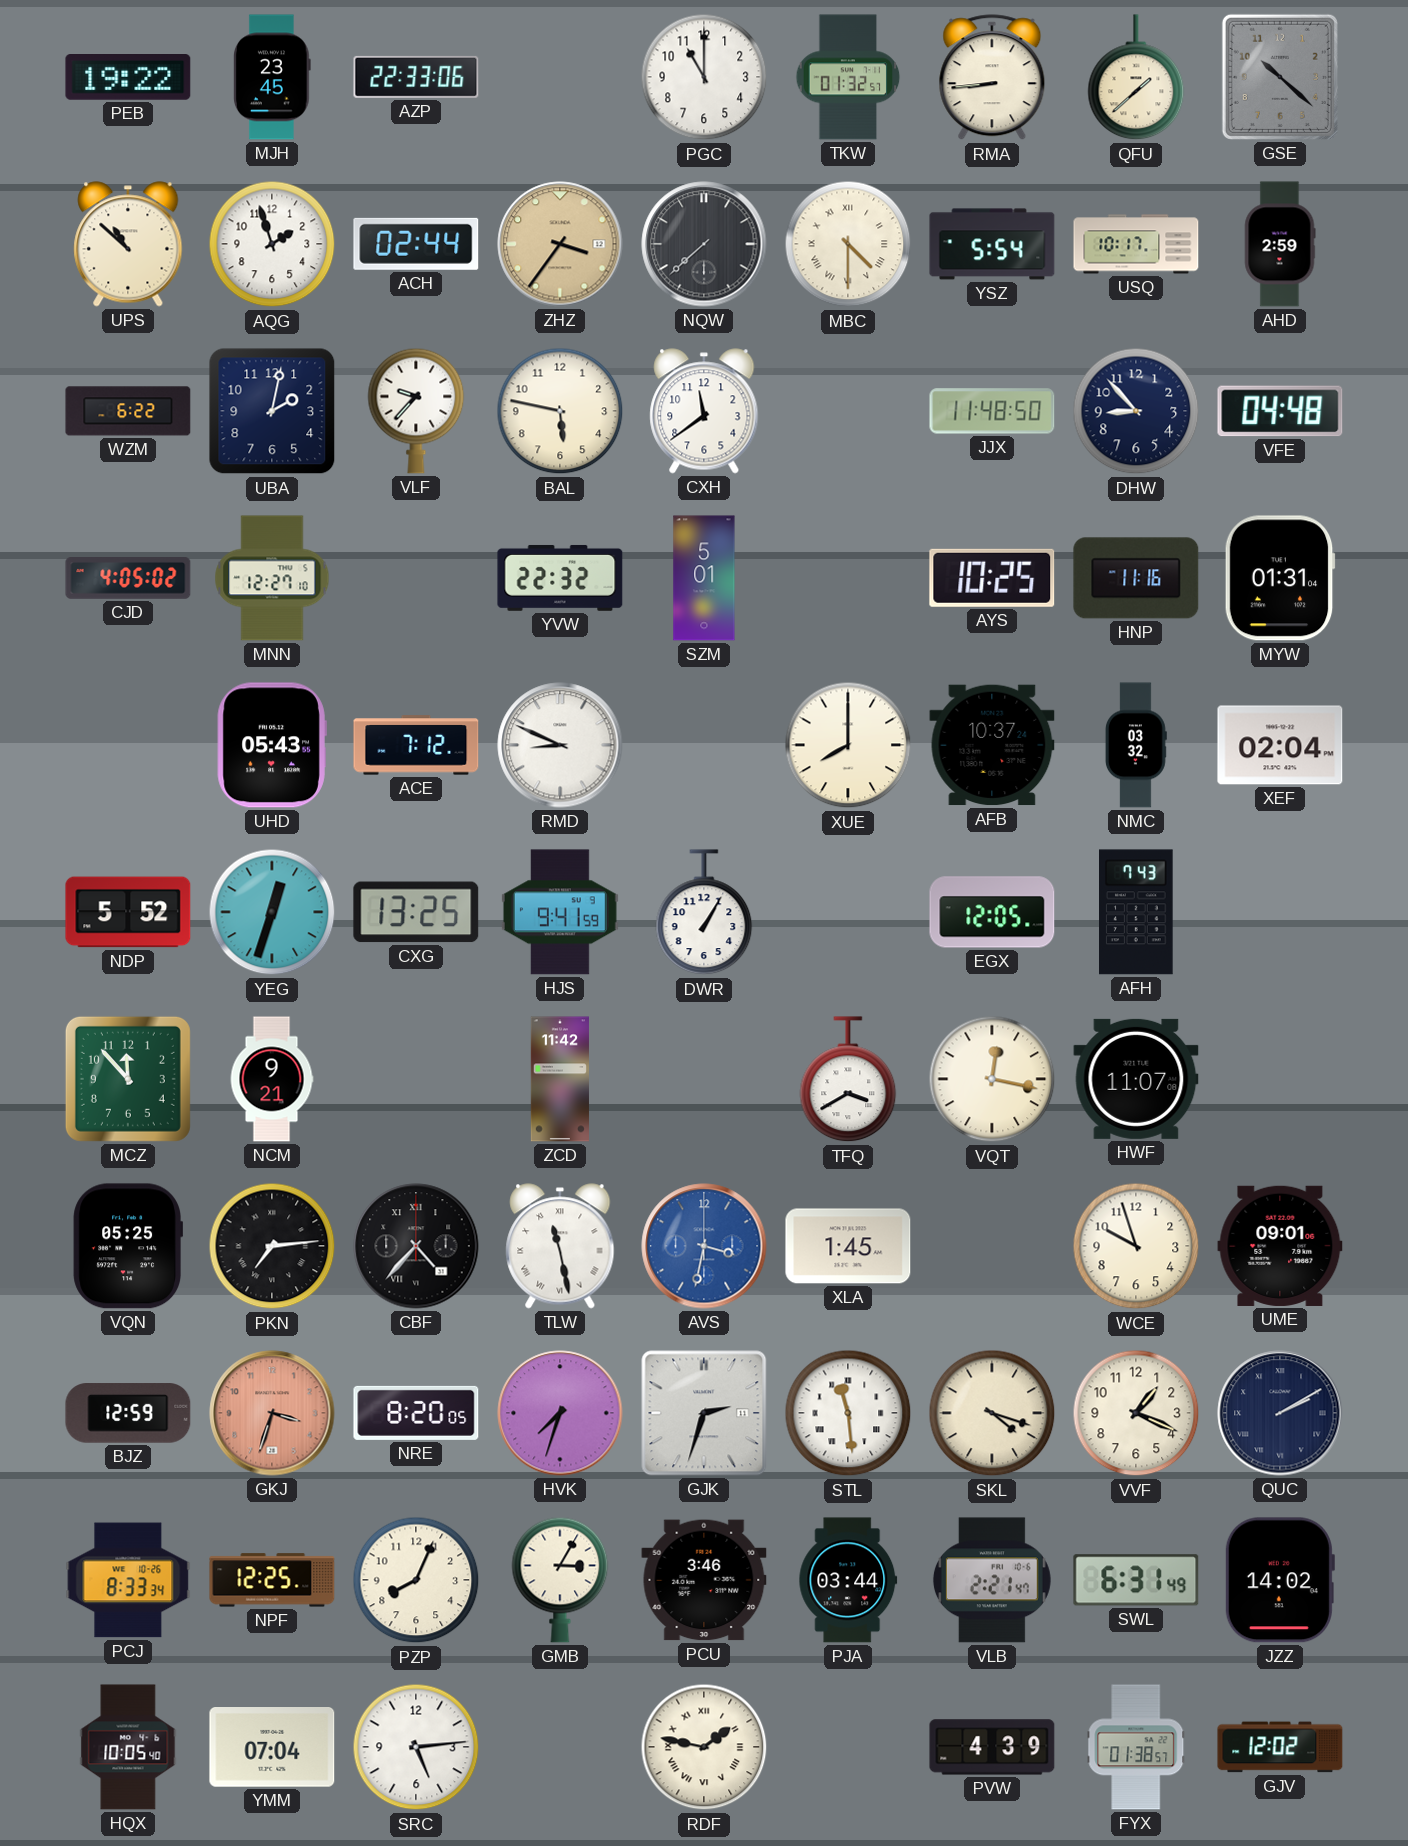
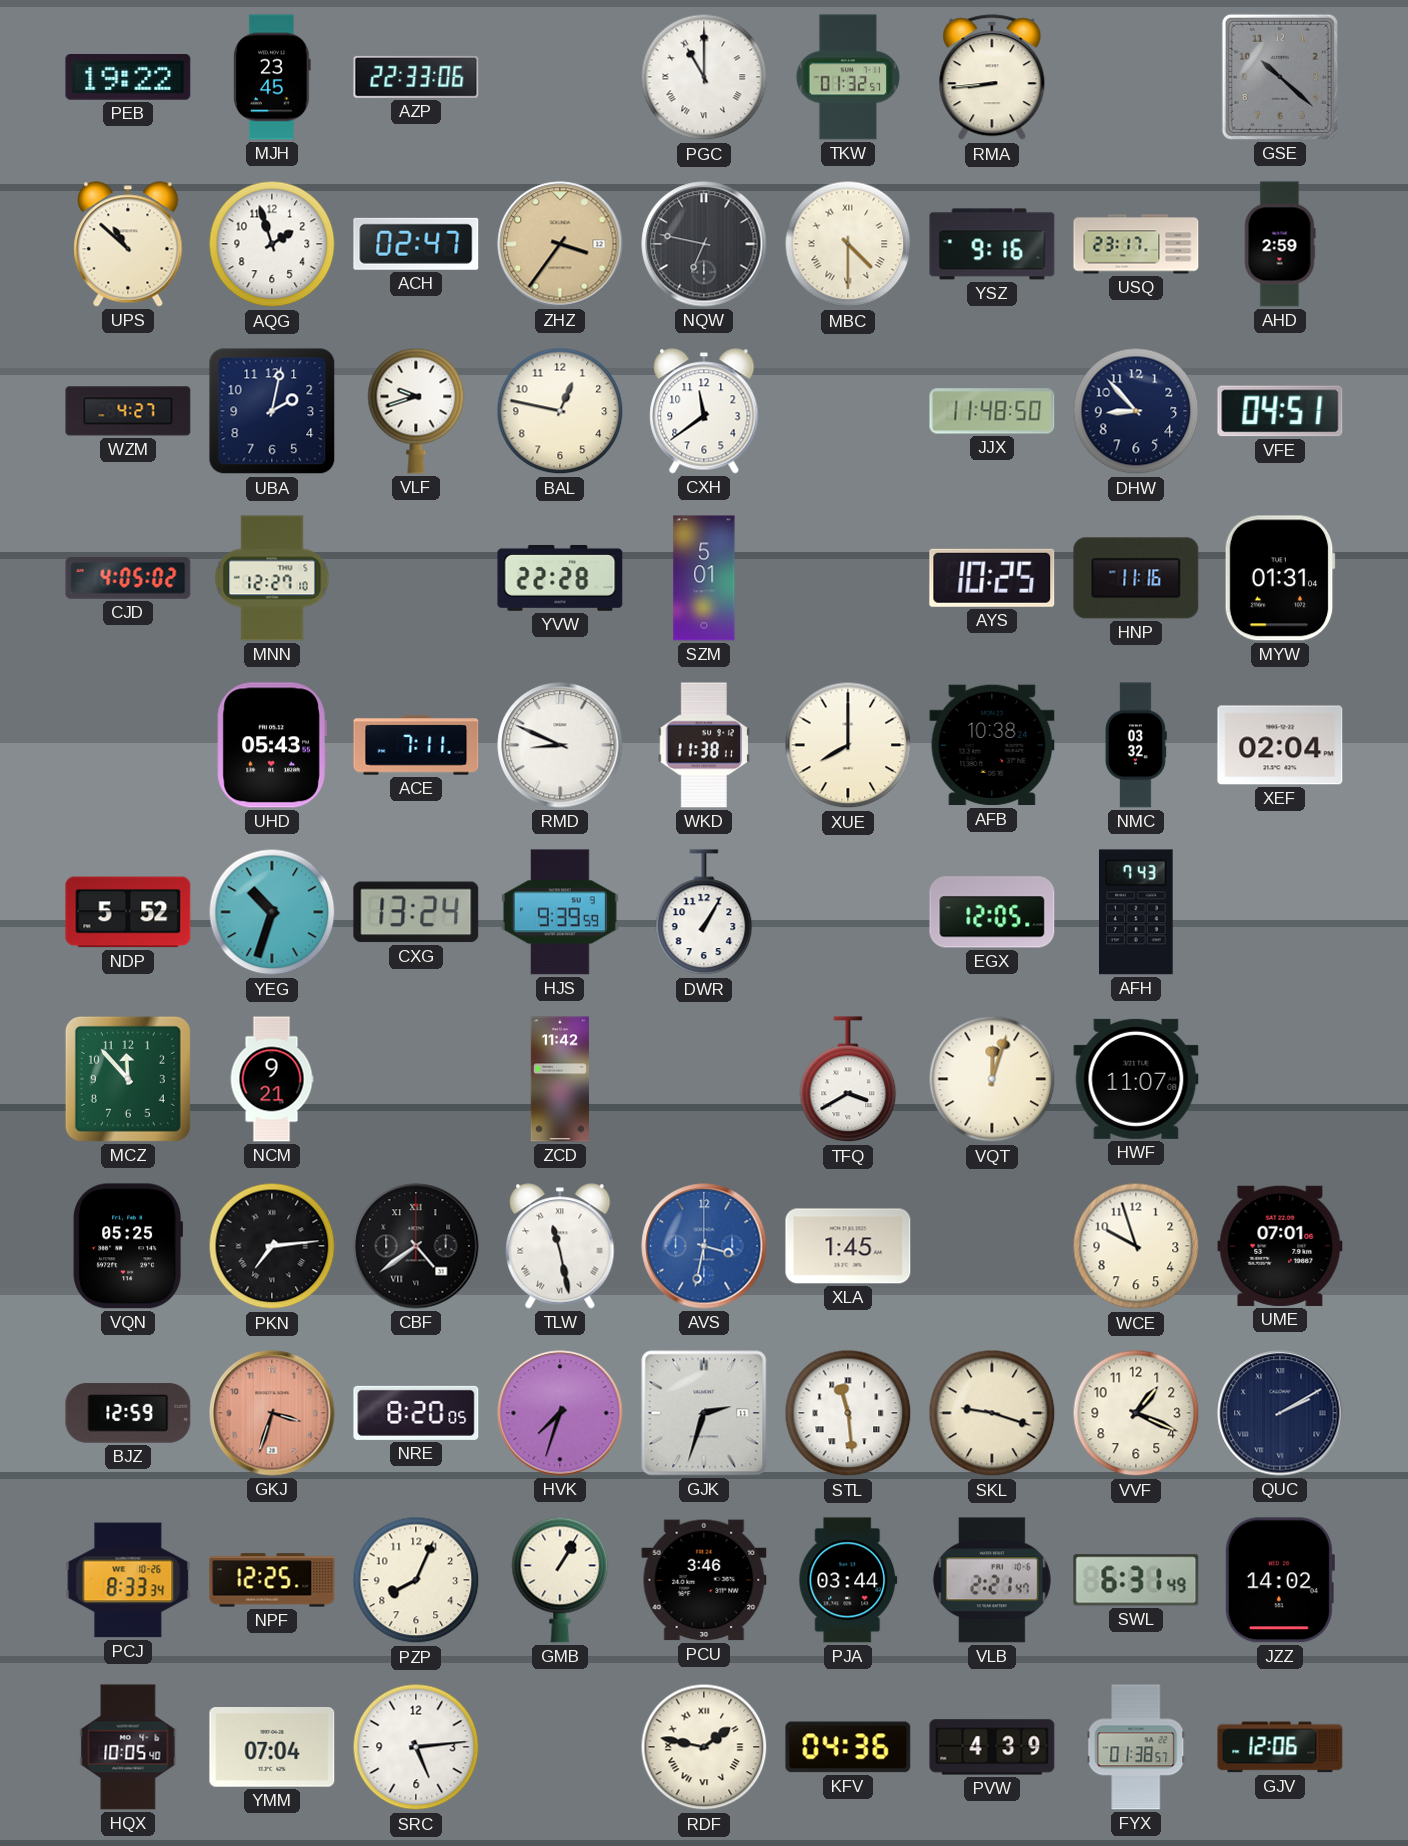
PGC numerals: Arabic -> Roman
QFU: 1:38 -> none
ACH: 02:44 -> 02:47
NQW: 7:38 -> 6:47
YSZ: 5:54 -> 9:16
USQ: 10:17 -> 23:17
WZM: 6:22 -> 4:27
VLF: 9:37 -> 9:42
BAL: 5:47 -> 12:47
VFE: 04:48 -> 04:51
YVW: 22:32 -> 22:28
ACE: 7:12 -> 7:11
WKD: none -> 11:38
AFB: 10:37 -> 10:38
YEG: 12:33 -> 10:33
CXG: 13:25 -> 13:24
HJS: 9:41 -> 9:39
VQT: 12:17 -> 12:03
CBF: 4:37 -> 4:39
UME: 09:01 -> 07:01
SKL: 4:18 -> 9:18
GMB: 3:05 -> 1:05
KFV: none -> 04:36
GJV: 12:02 -> 12:06
